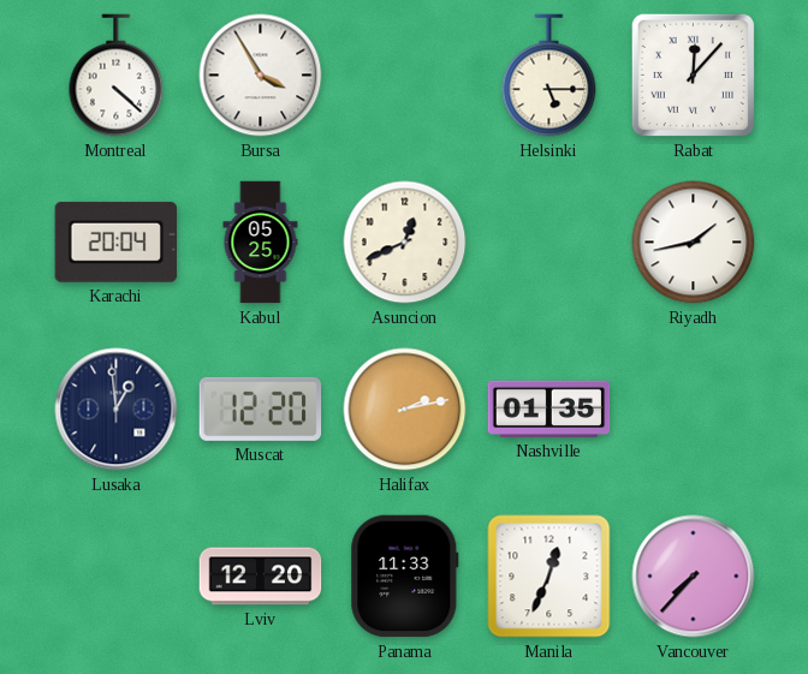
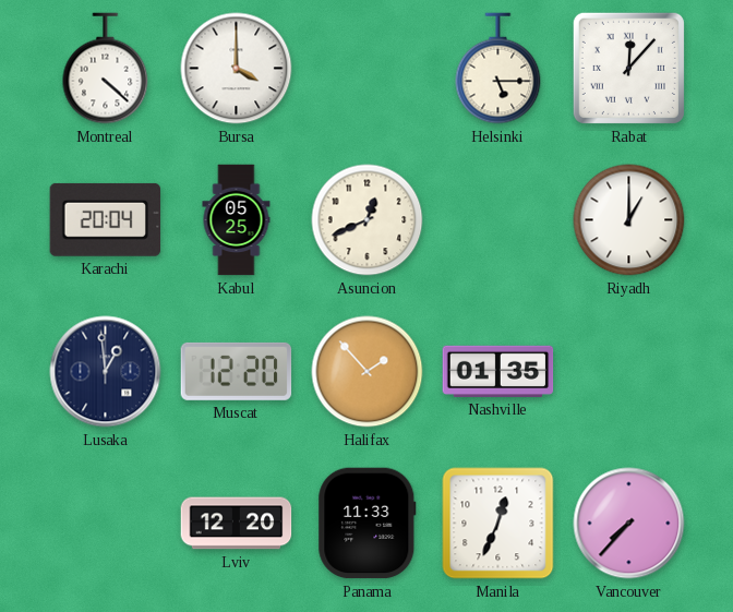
Bursa: 3:55 -> 4:00
Riyadh: 1:43 -> 1:00
Halifax: 2:13 -> 1:53
